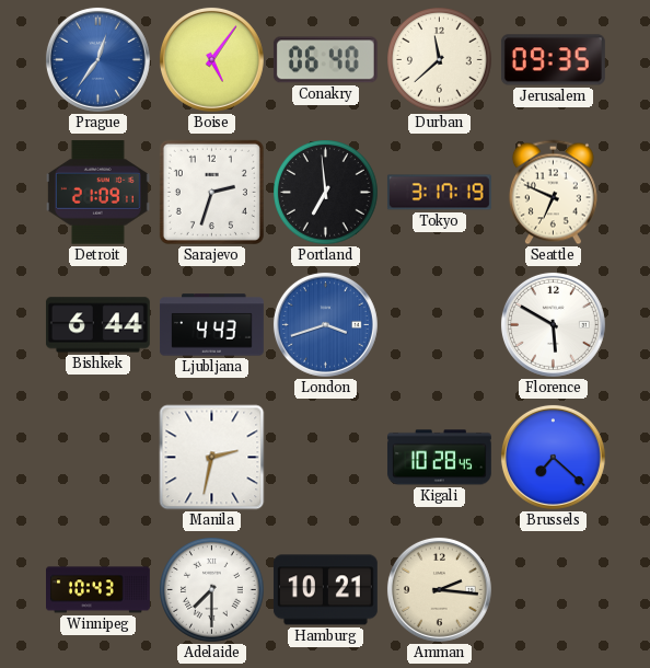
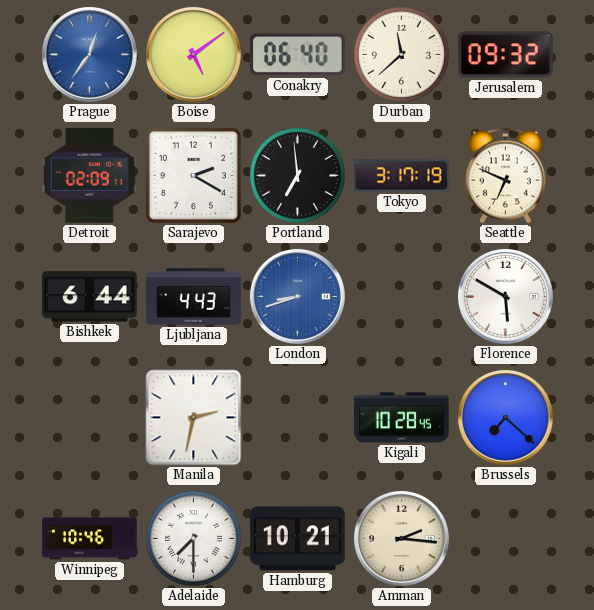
Boise: 5:06 -> 5:09
Jerusalem: 09:35 -> 09:32
Detroit: 21:09 -> 02:09
Sarajevo: 2:33 -> 2:20
London: 3:42 -> 8:42
Winnipeg: 10:43 -> 10:46
